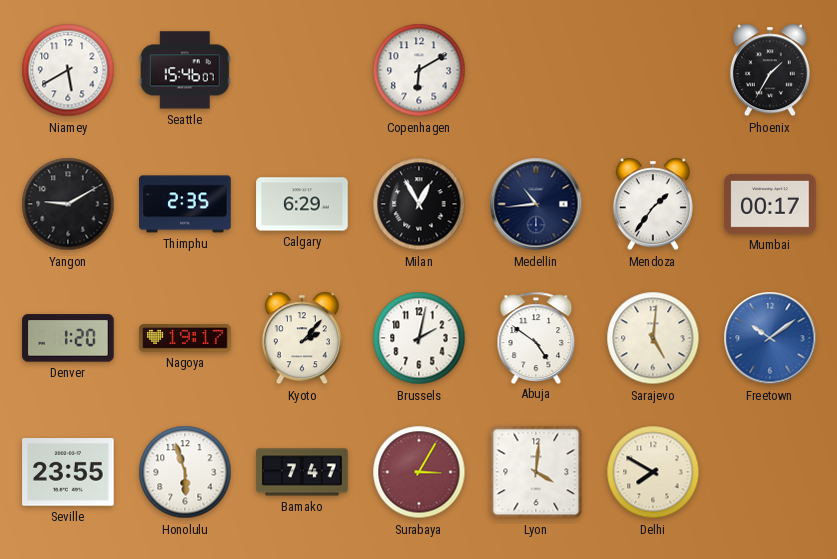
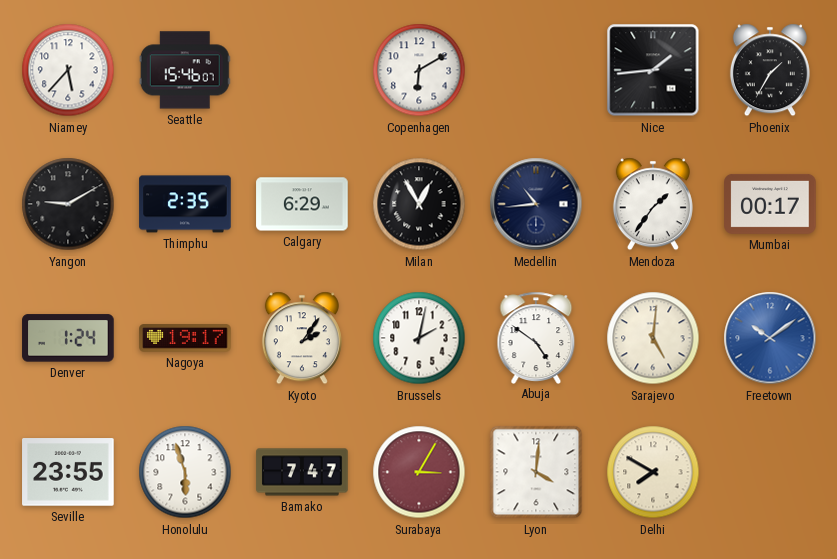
Niamey: 5:40 -> 5:37
Nice: none -> 1:44
Denver: 1:20 -> 1:24
Kyoto: 2:07 -> 2:06
